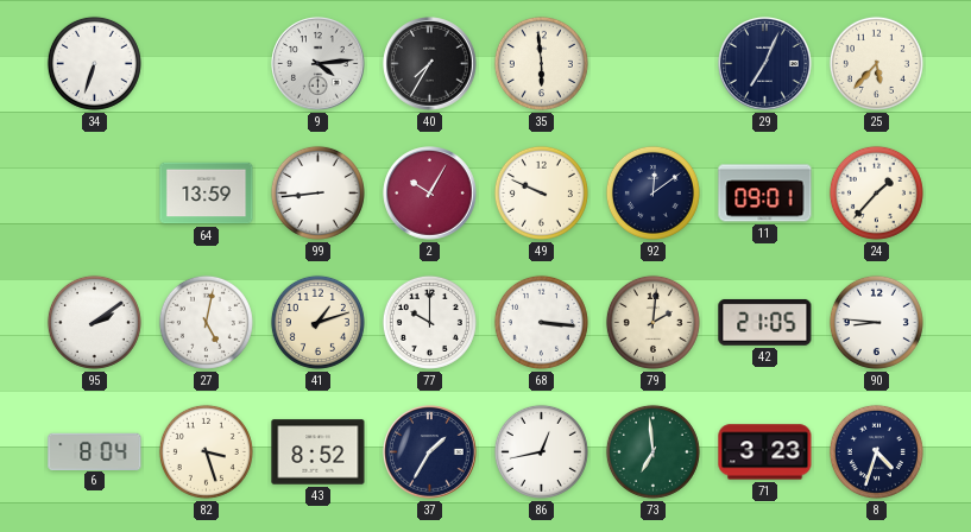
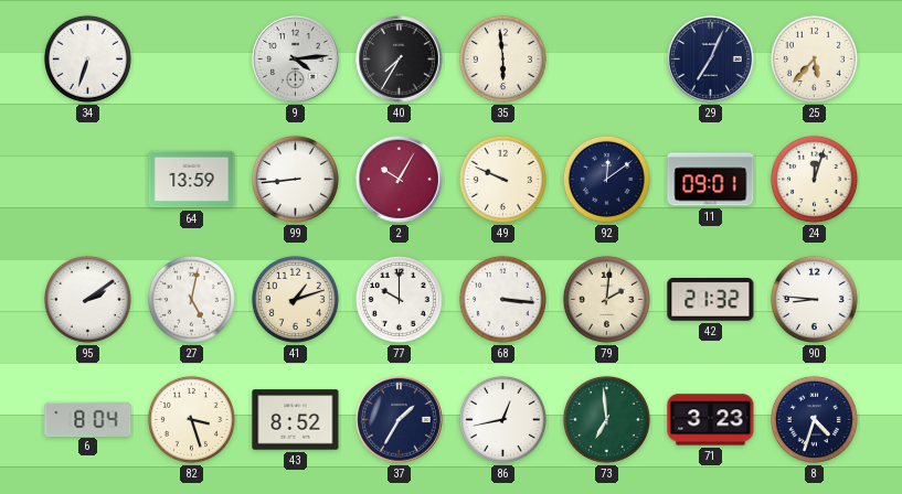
24: 1:37 -> 12:03
42: 21:05 -> 21:32
